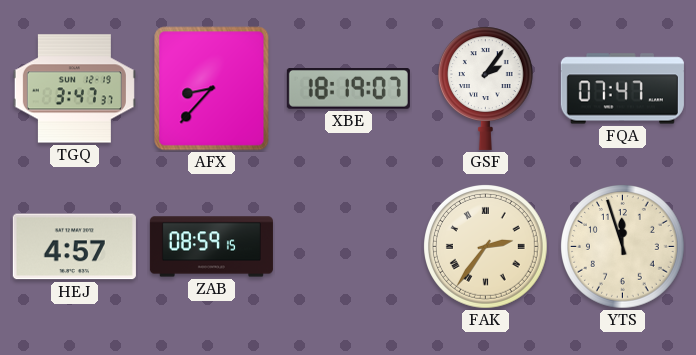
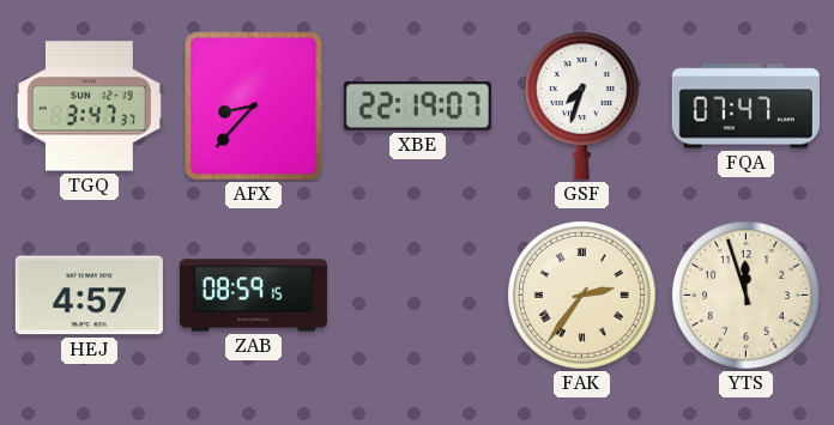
XBE: 18:19 -> 22:19
GSF: 2:06 -> 7:33
